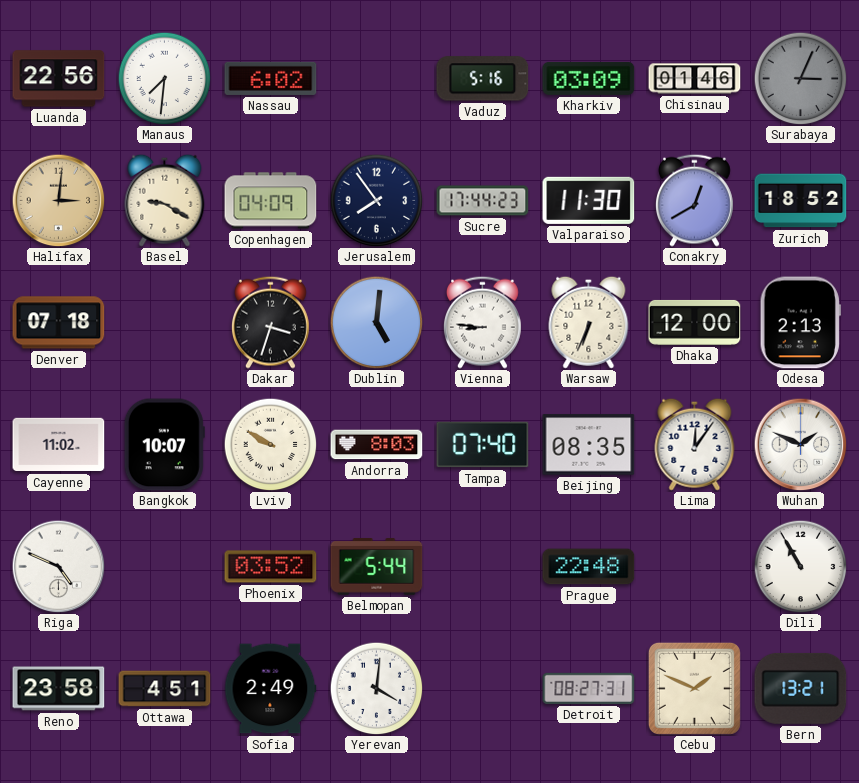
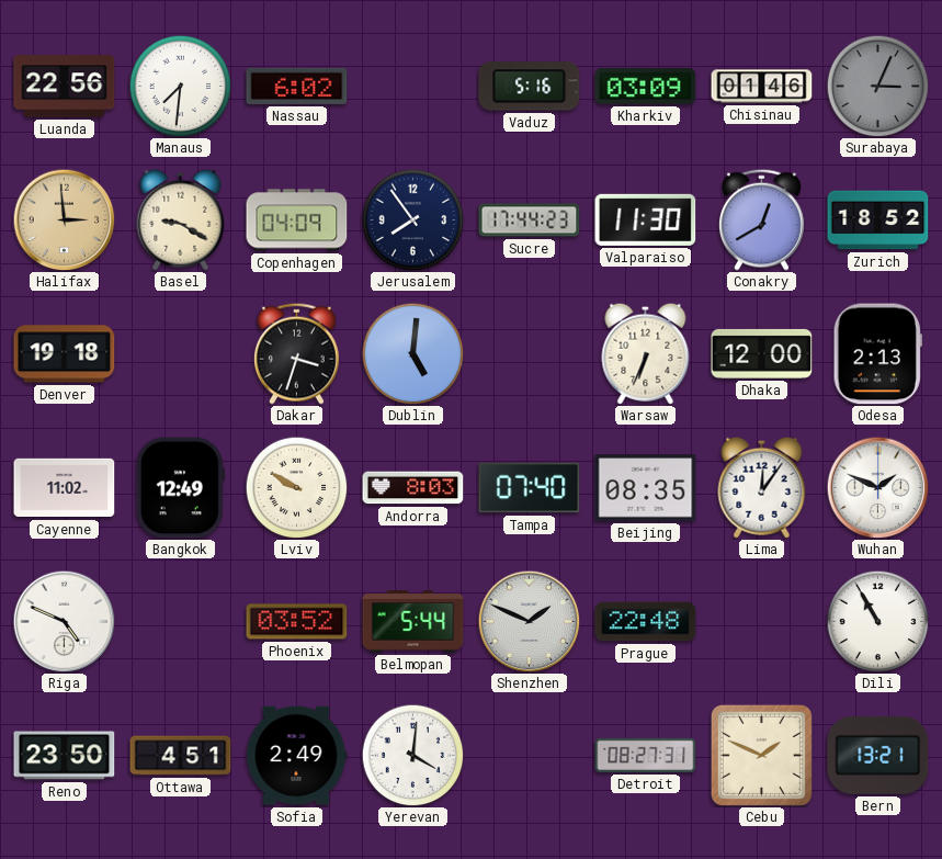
Halifax: 3:01 -> 2:59
Denver: 07:18 -> 19:18
Vienna: 8:46 -> none
Bangkok: 10:07 -> 12:49
Shenzhen: none -> 1:49
Reno: 23:58 -> 23:50
